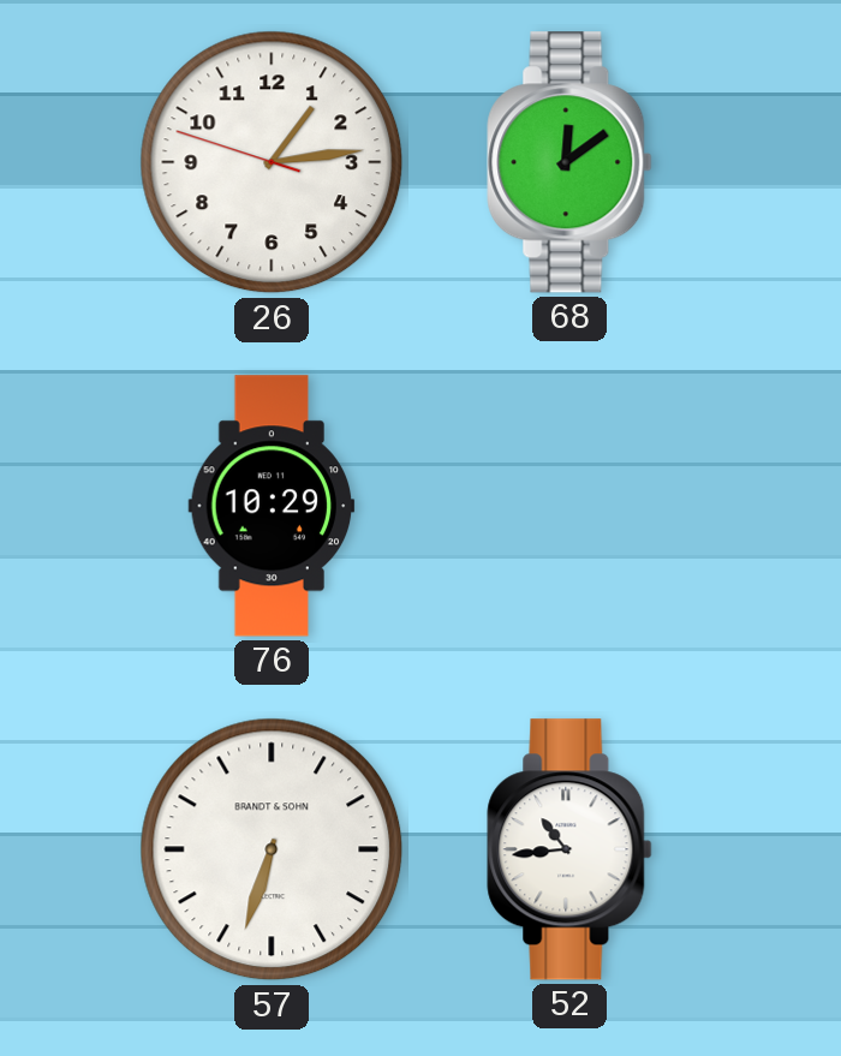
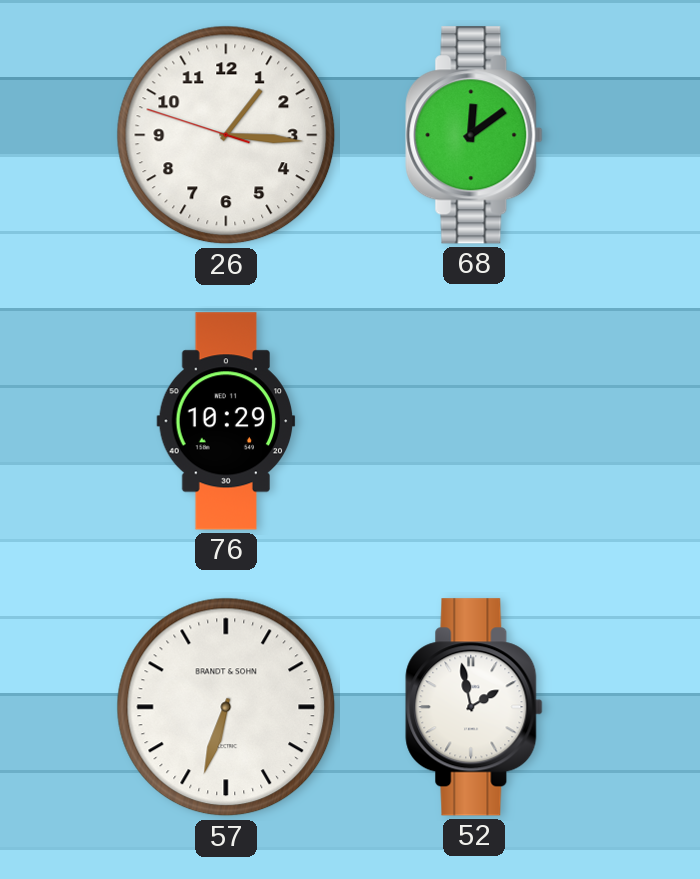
26: 1:13 -> 1:15
52: 10:44 -> 1:58
